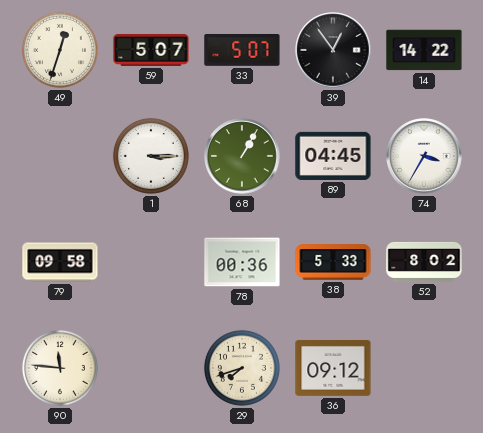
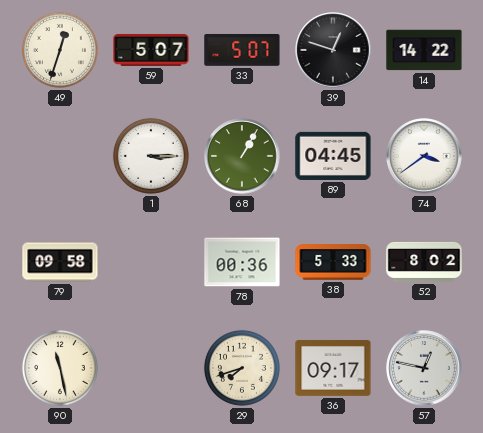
39: 12:54 -> 12:48
74: 3:35 -> 3:39
90: 11:46 -> 11:28
36: 09:12 -> 09:17
57: none -> 12:47
